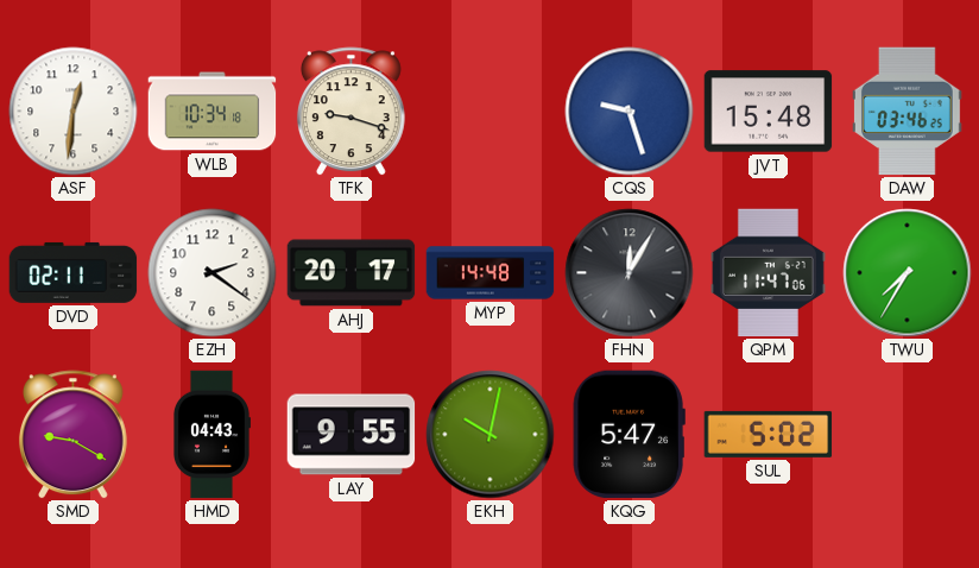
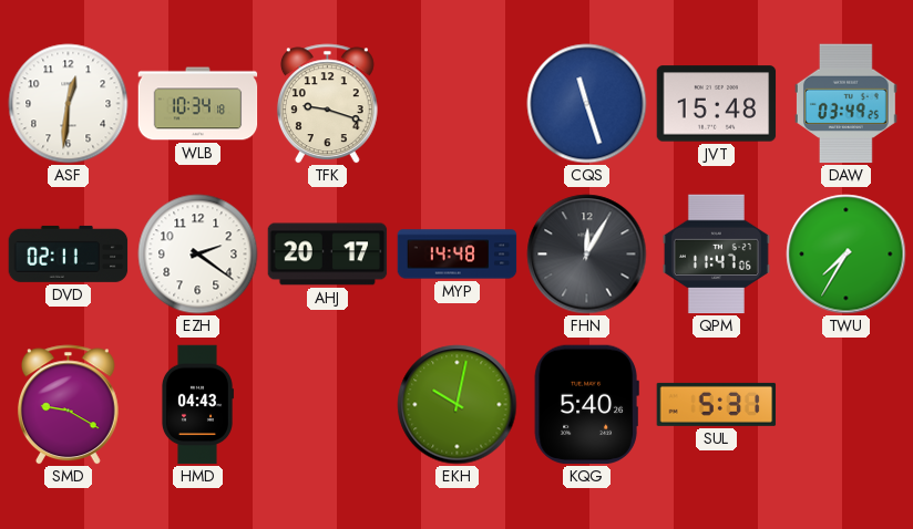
CQS: 9:27 -> 11:27
DAW: 03:46 -> 03:49
LAY: 9:55 -> none
KQG: 5:47 -> 5:40
SUL: 5:02 -> 5:31
